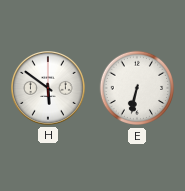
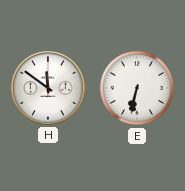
H: 5:51 -> 11:51
